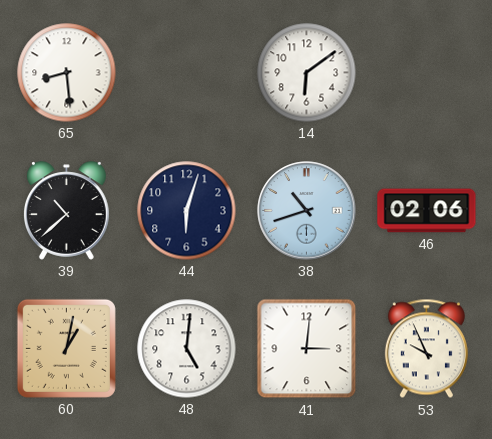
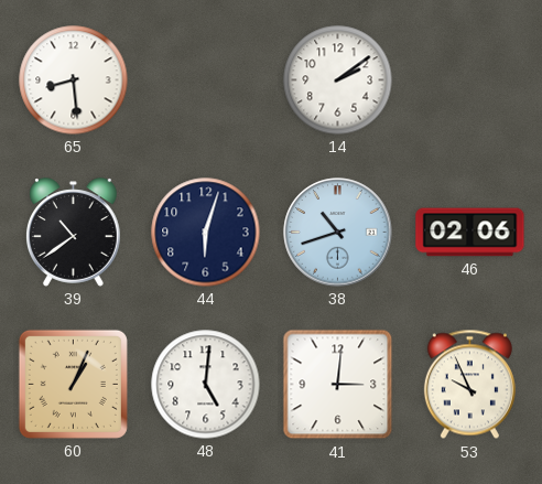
14: 6:09 -> 2:09
39: 10:38 -> 10:39
60: 1:02 -> 1:04
